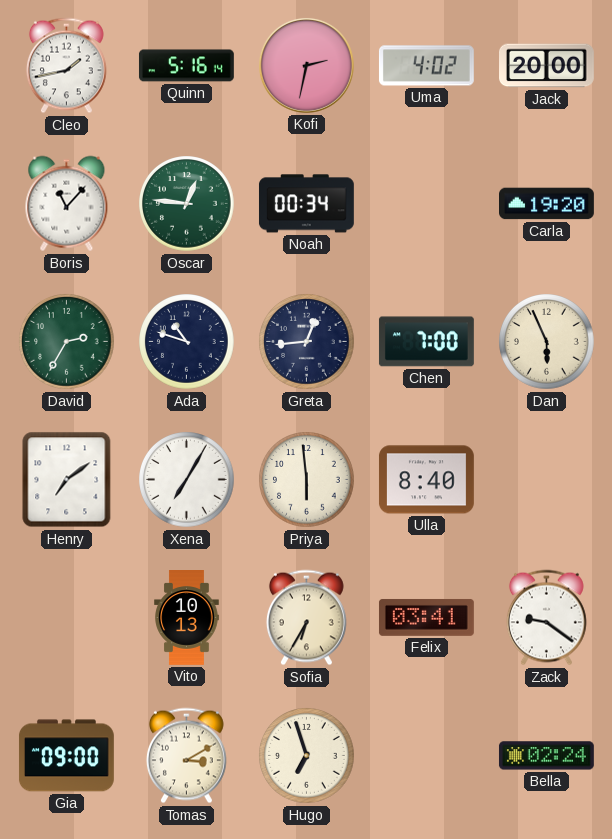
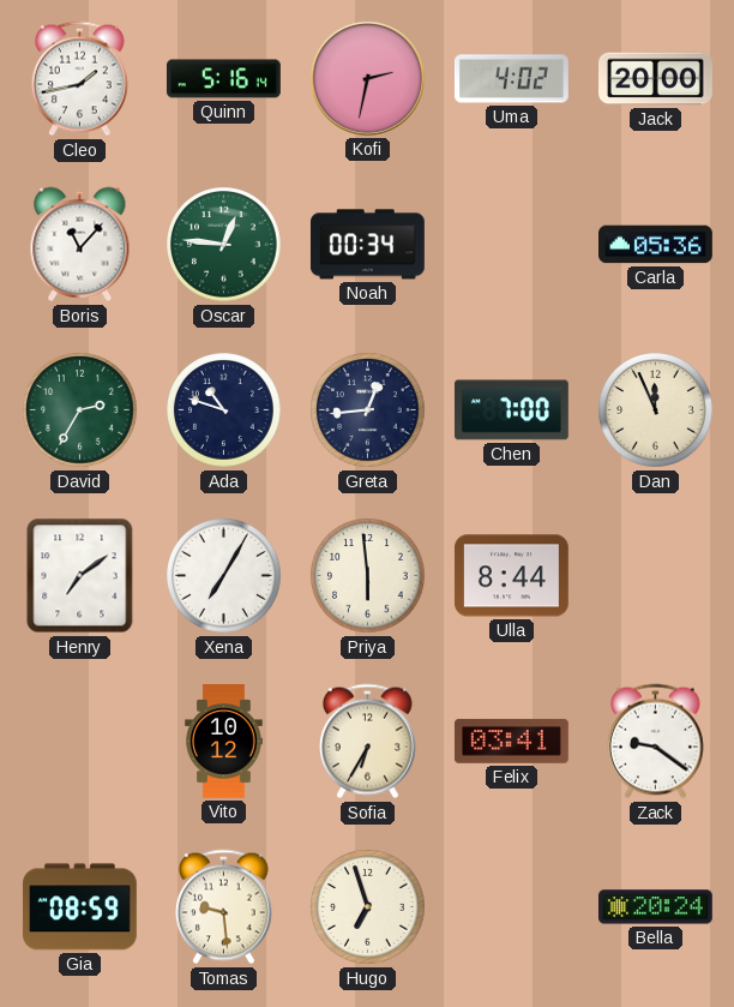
Carla: 19:20 -> 05:36
Dan: 5:56 -> 11:56
Ulla: 8:40 -> 8:44
Vito: 10:13 -> 10:12
Gia: 09:00 -> 08:59
Tomas: 3:10 -> 9:29
Bella: 02:24 -> 20:24
